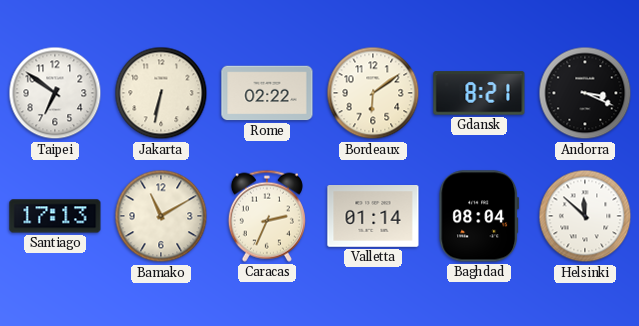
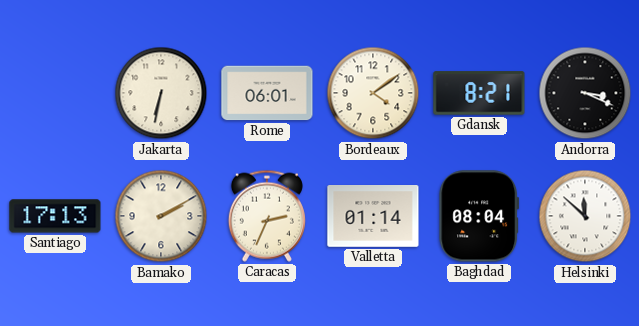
Taipei: 6:51 -> none
Rome: 02:22 -> 06:01
Bordeaux: 6:09 -> 4:09
Bamako: 11:10 -> 2:10
